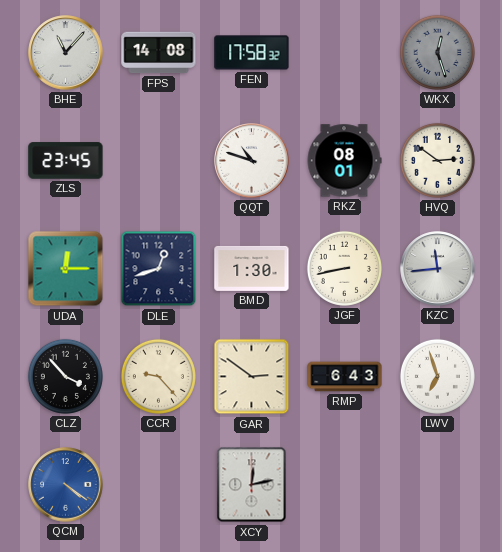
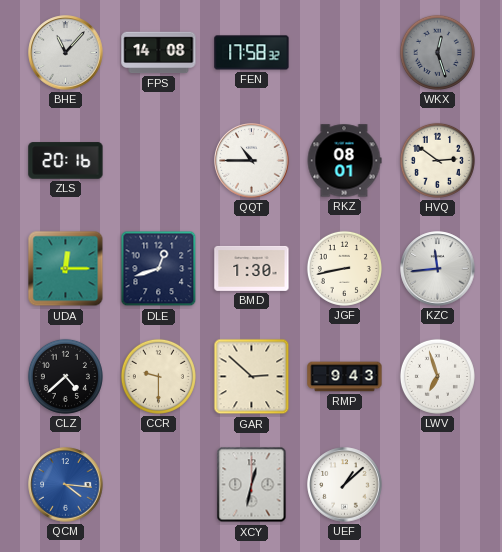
ZLS: 23:45 -> 20:16
QQT: 10:48 -> 10:45
CLZ: 3:53 -> 4:38
CCR: 9:23 -> 9:30
GAR: 2:51 -> 2:52
RMP: 6:43 -> 9:43
QCM: 4:21 -> 4:16
XCY: 12:13 -> 12:32
UEF: none -> 1:08
